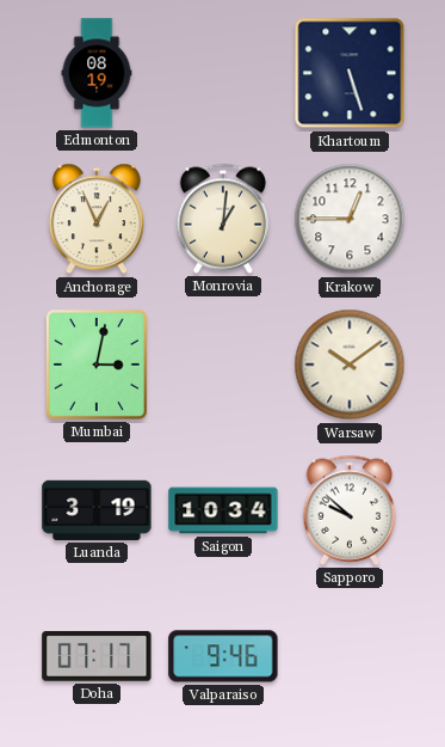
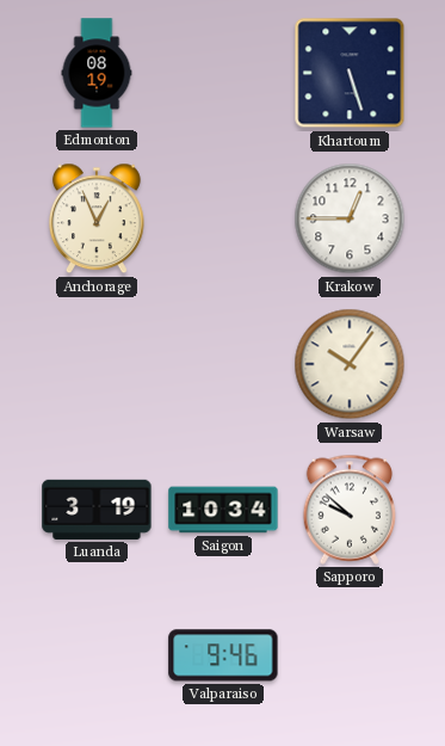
Monrovia: 1:01 -> none
Mumbai: 3:02 -> none
Warsaw: 10:09 -> 10:06
Doha: 07:17 -> none
